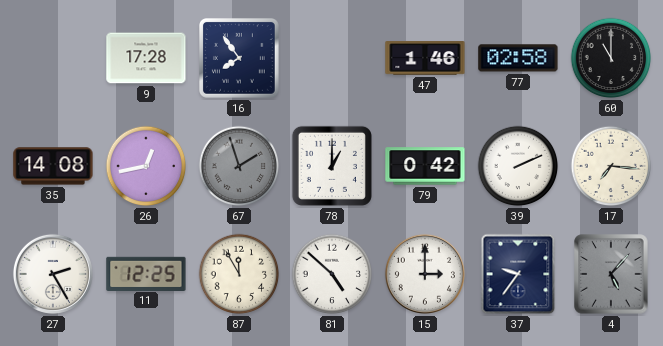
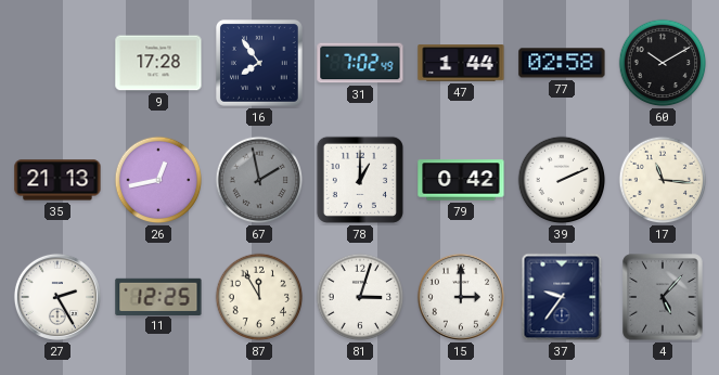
31: none -> 7:02
47: 1:46 -> 1:44
60: 11:00 -> 10:10
35: 14:08 -> 21:13
67: 1:57 -> 1:58
17: 7:16 -> 11:16
81: 4:52 -> 3:03
